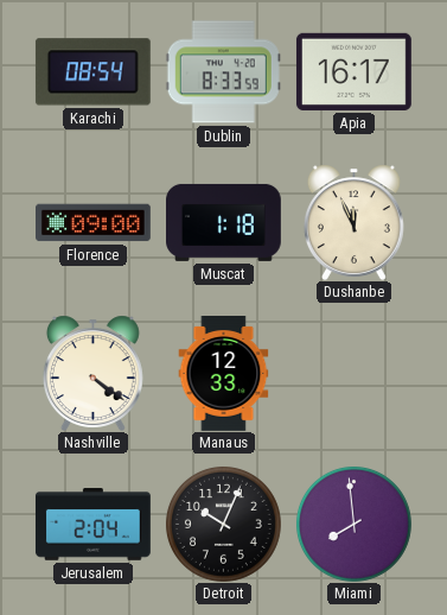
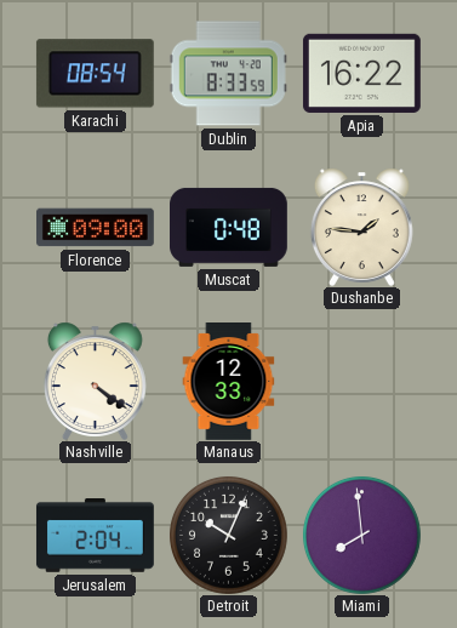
Apia: 16:17 -> 16:22
Muscat: 1:18 -> 0:48
Dushanbe: 11:56 -> 1:46
